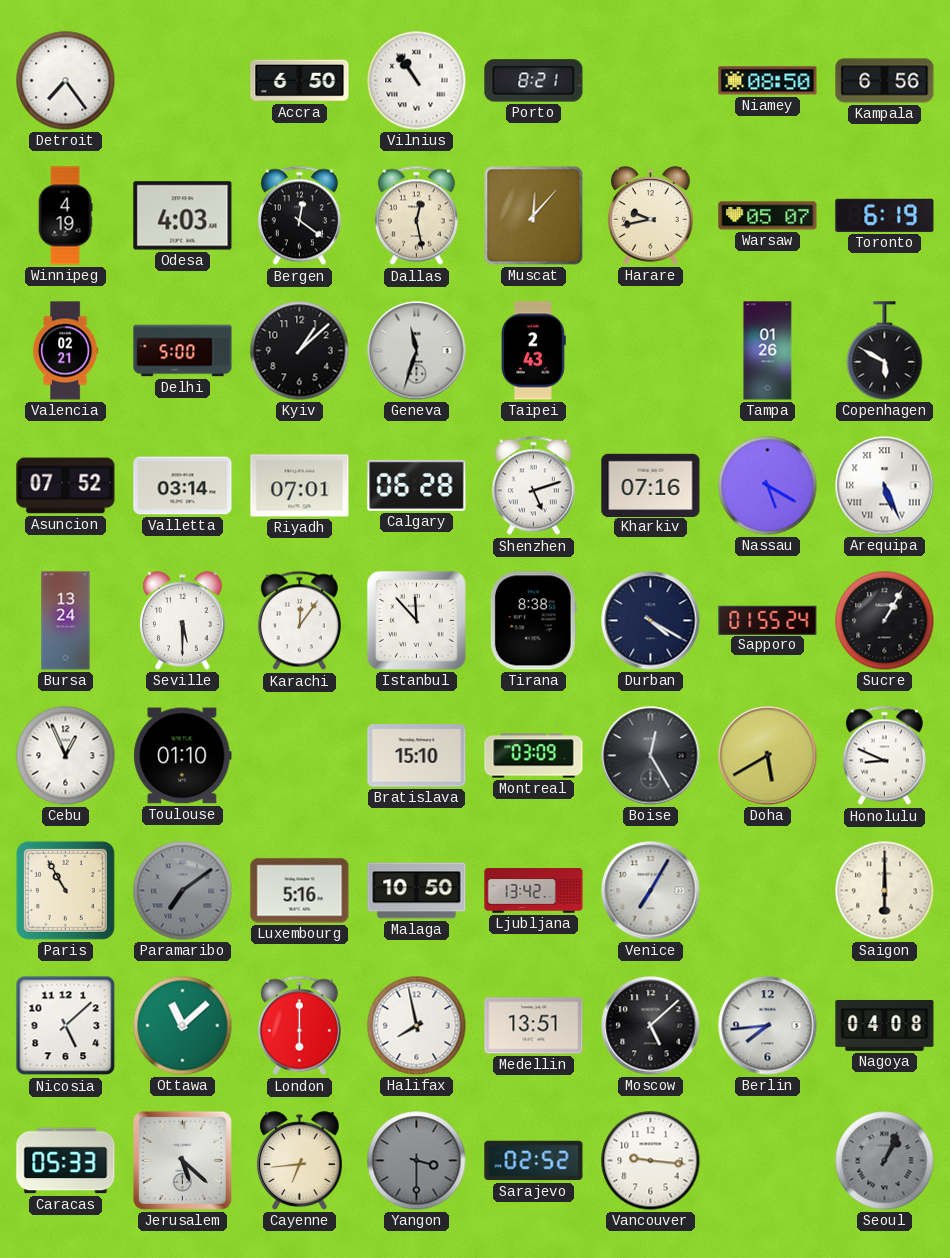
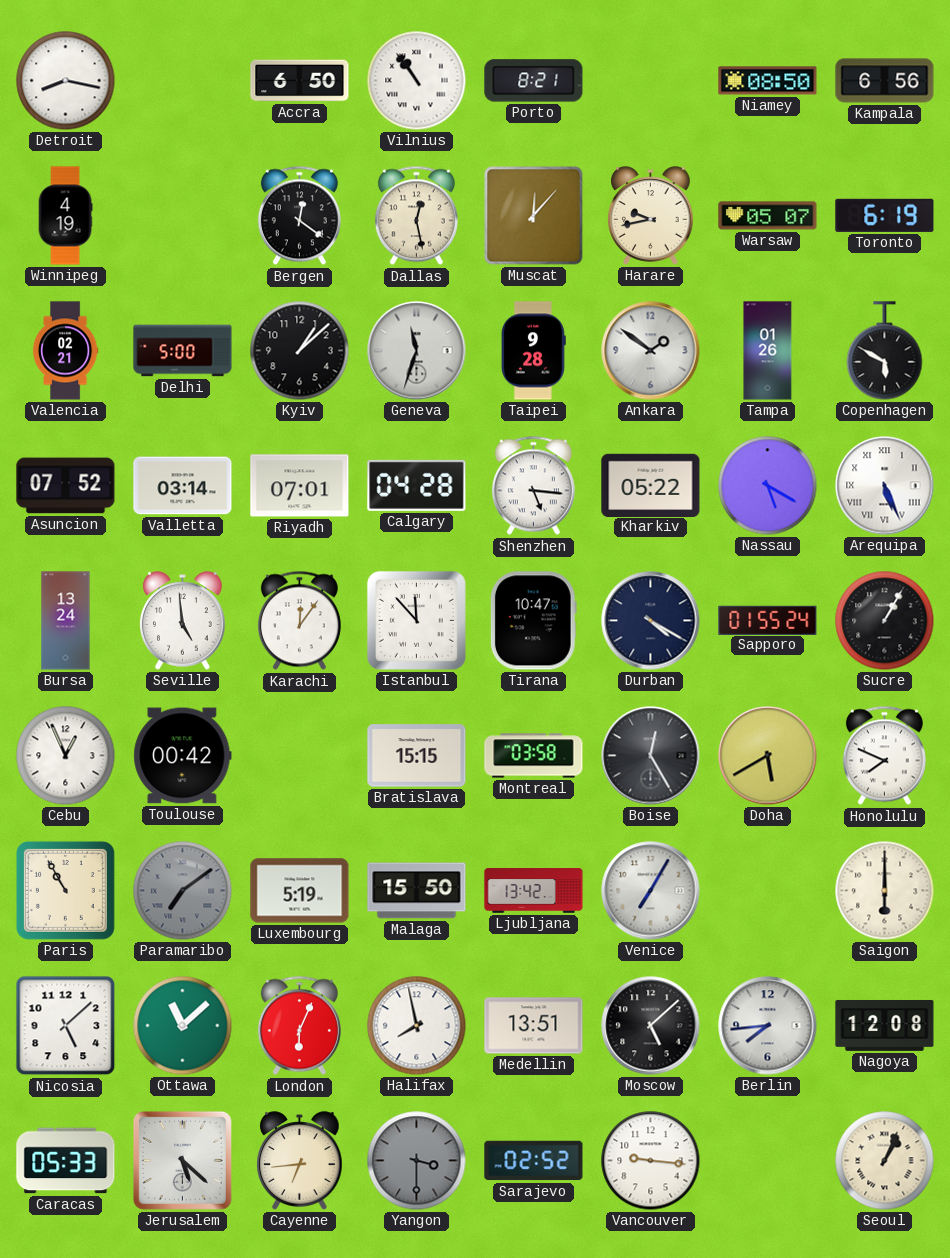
Detroit: 7:24 -> 8:17
Odesa: 4:03 -> none
Taipei: 2:43 -> 9:28
Ankara: none -> 1:51
Calgary: 06:28 -> 04:28
Shenzhen: 5:12 -> 5:16
Kharkiv: 07:16 -> 05:22
Seville: 5:30 -> 4:59
Tirana: 8:38 -> 10:47
Toulouse: 01:10 -> 00:42
Bratislava: 15:10 -> 15:15
Montreal: 03:09 -> 03:58
Honolulu: 8:49 -> 7:49
Luxembourg: 5:16 -> 5:19
Malaga: 10:50 -> 15:50
London: 6:00 -> 6:04
Nagoya: 04:08 -> 12:08
Seoul dial: grey -> cream
